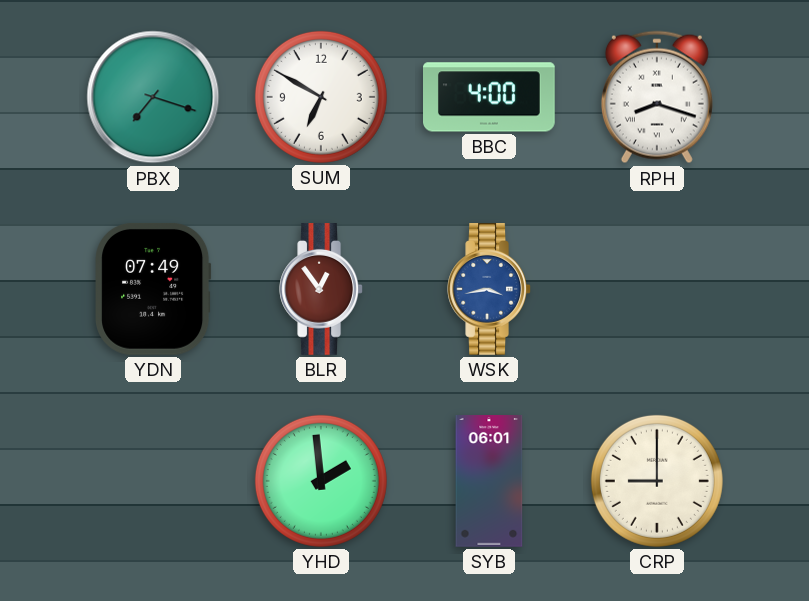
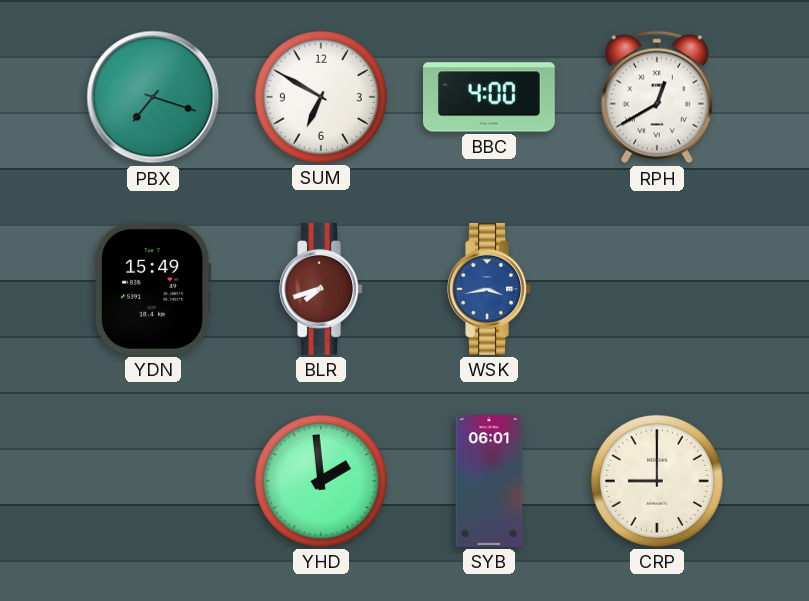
RPH: 8:18 -> 12:40
YDN: 07:49 -> 15:49
BLR: 12:54 -> 7:42
